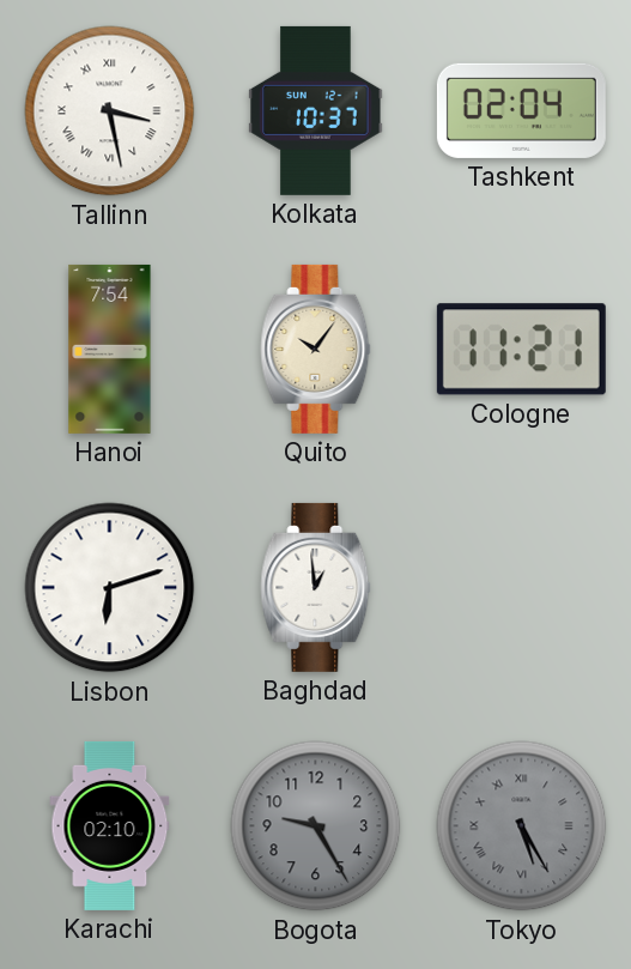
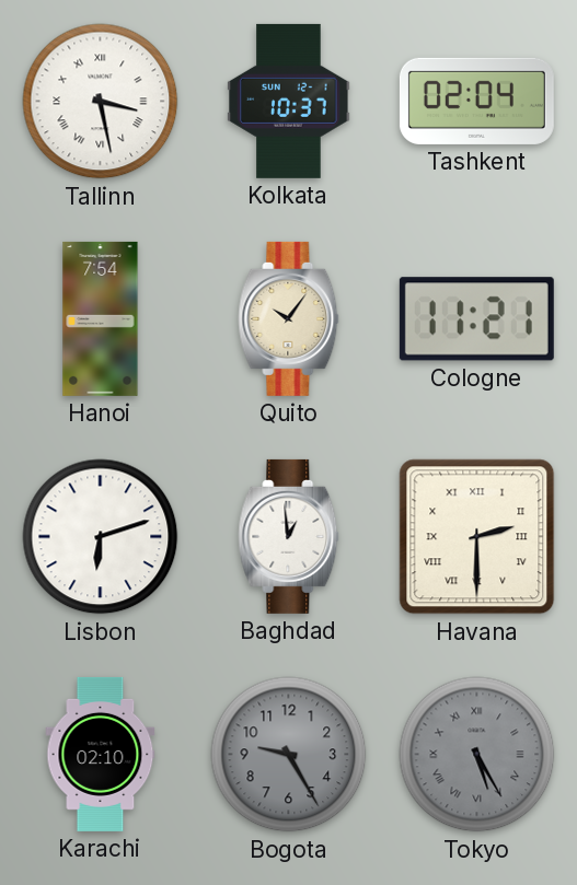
Havana: none -> 2:30
